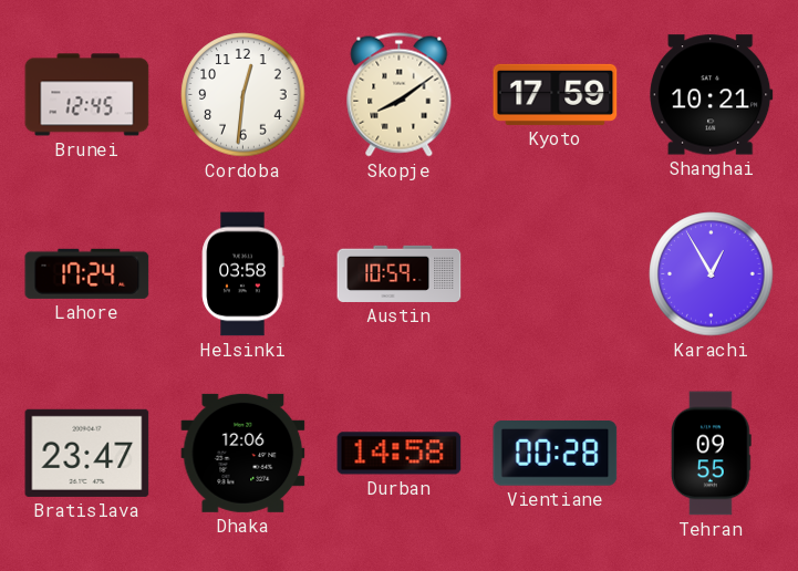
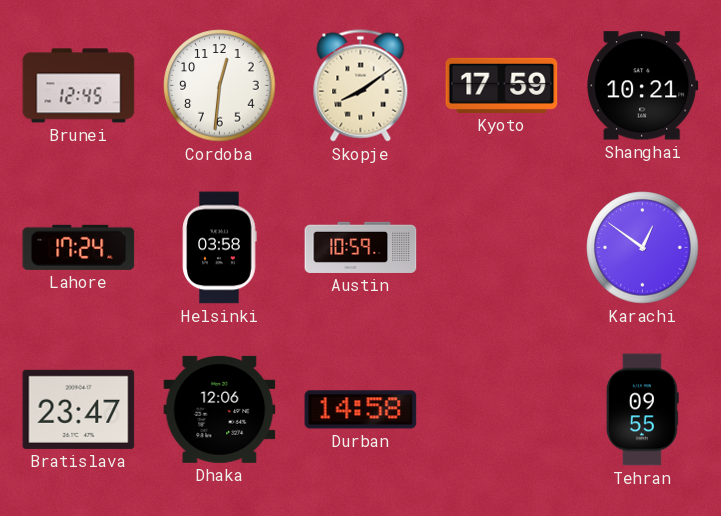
Karachi: 12:55 -> 12:51
Vientiane: 00:28 -> none
